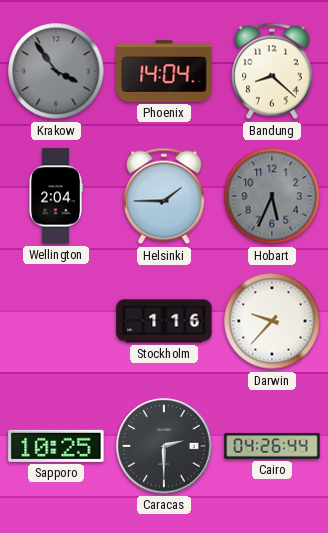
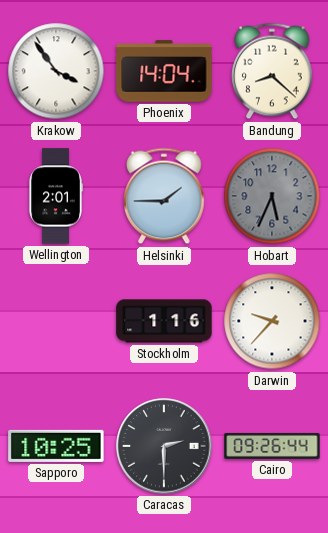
Krakow dial: grey -> white
Wellington: 2:04 -> 2:01
Cairo: 04:26 -> 09:26
